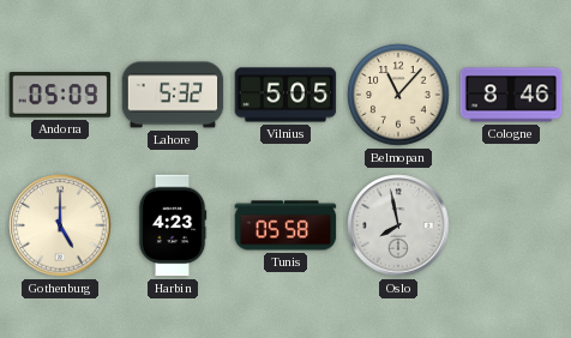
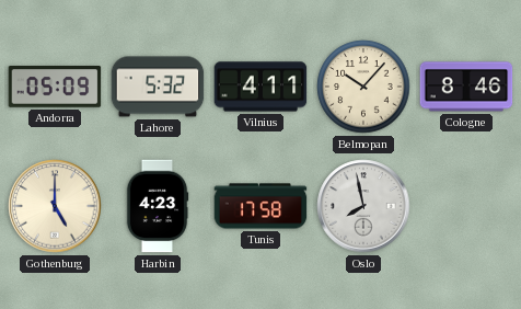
Vilnius: 5:05 -> 4:11
Belmopan: 11:07 -> 10:07
Tunis: 05:58 -> 17:58
